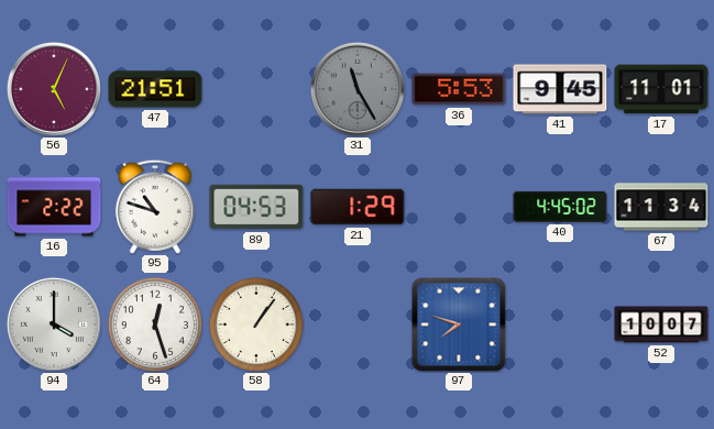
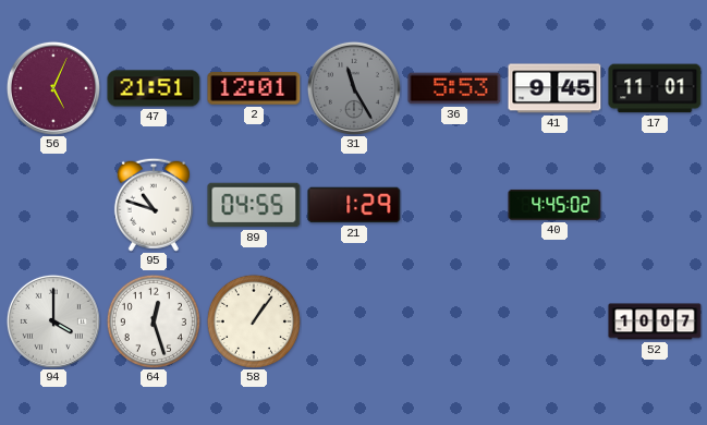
2: none -> 12:01
16: 2:22 -> none
89: 04:53 -> 04:55
67: 11:34 -> none
97: 7:48 -> none
